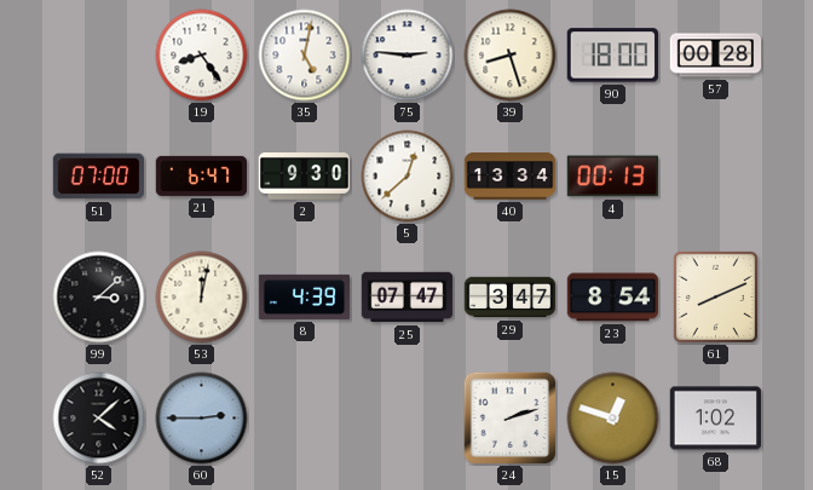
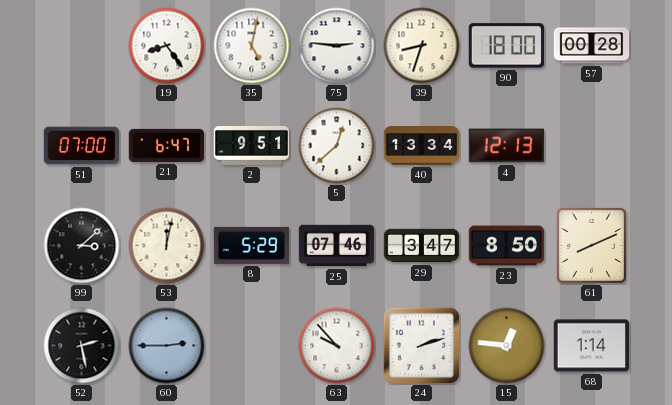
39: 8:27 -> 8:33
2: 9:30 -> 9:51
4: 00:13 -> 12:13
8: 4:39 -> 5:29
25: 07:47 -> 07:46
23: 8:54 -> 8:50
52: 4:08 -> 2:28
63: none -> 9:53
15: 12:48 -> 12:46
68: 1:02 -> 1:14
